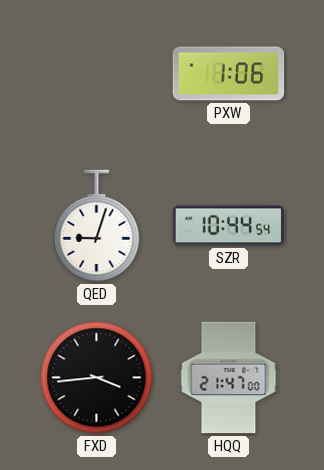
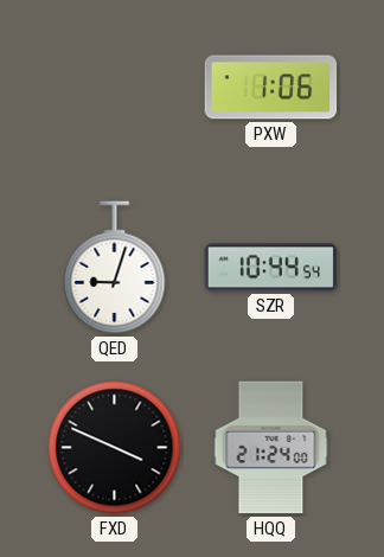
FXD: 3:44 -> 3:49
HQQ: 21:47 -> 21:24
